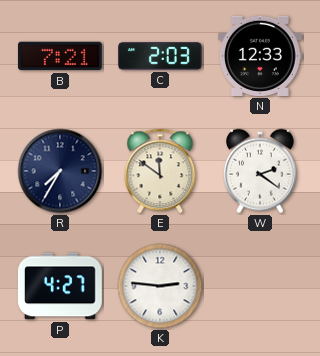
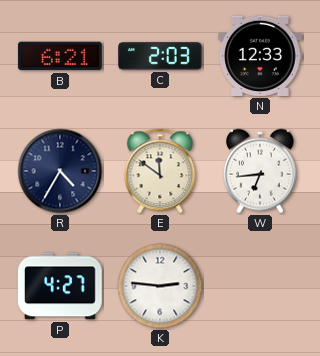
B: 7:21 -> 6:21
R: 7:35 -> 4:35
W: 2:21 -> 6:44
